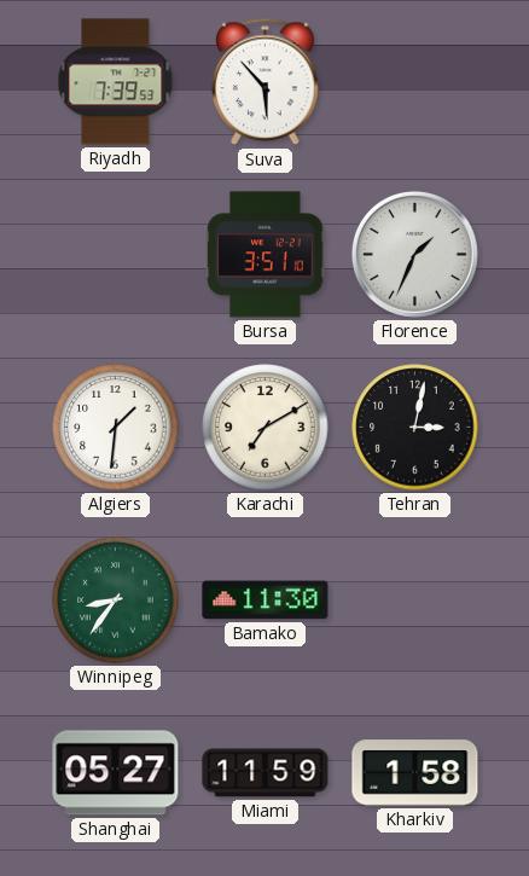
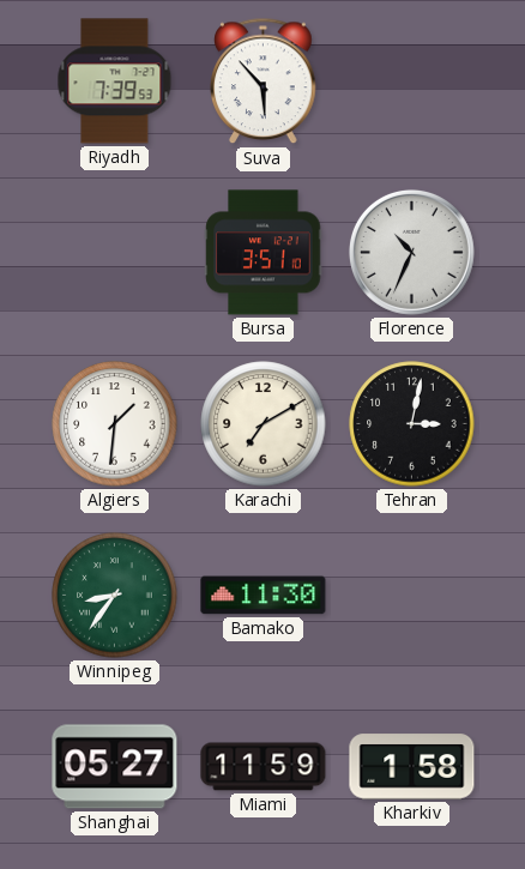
Florence: 1:34 -> 10:34
